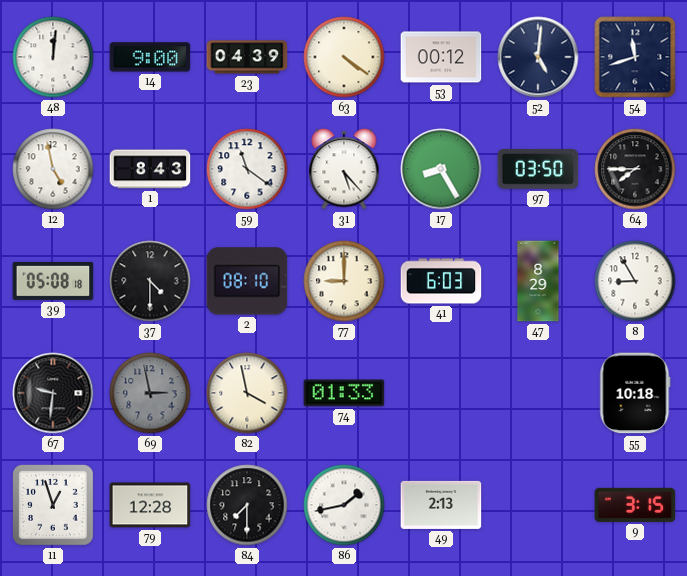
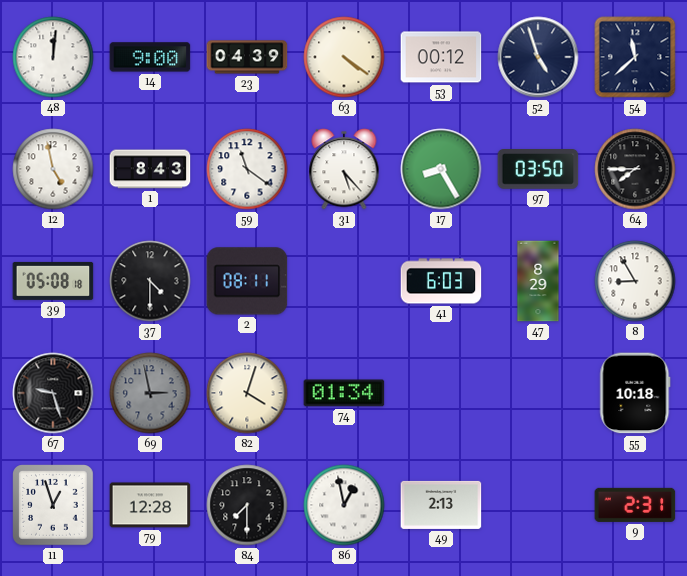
52: 5:01 -> 4:57
54: 11:42 -> 11:38
2: 08:10 -> 08:11
77: 9:00 -> none
67: 9:31 -> 9:27
82: 3:58 -> 4:03
74: 01:33 -> 01:34
86: 1:43 -> 12:58
9: 3:15 -> 2:31
